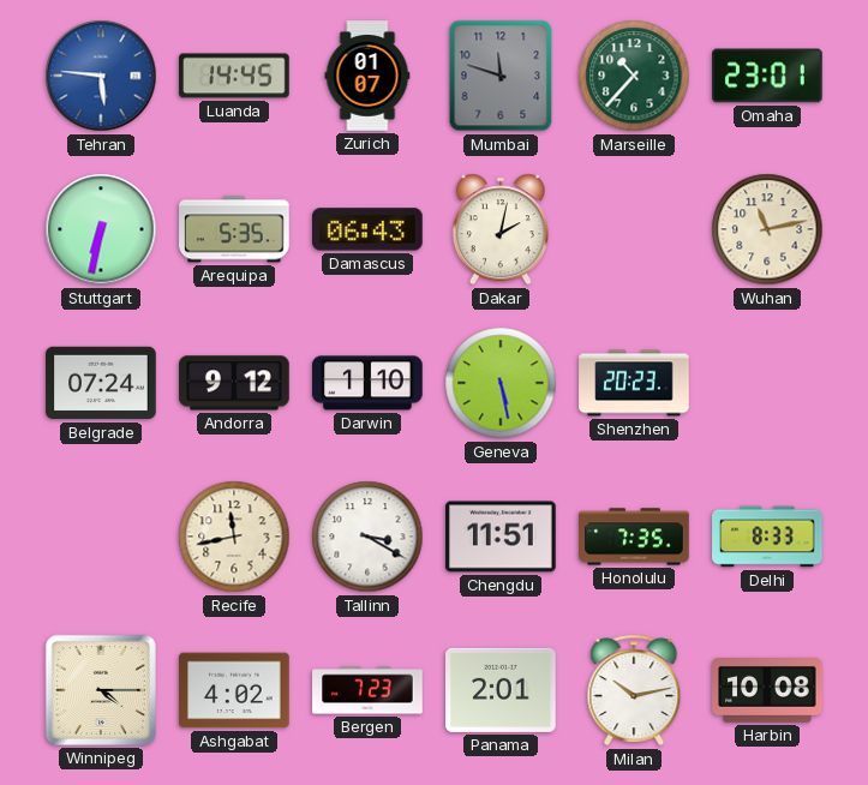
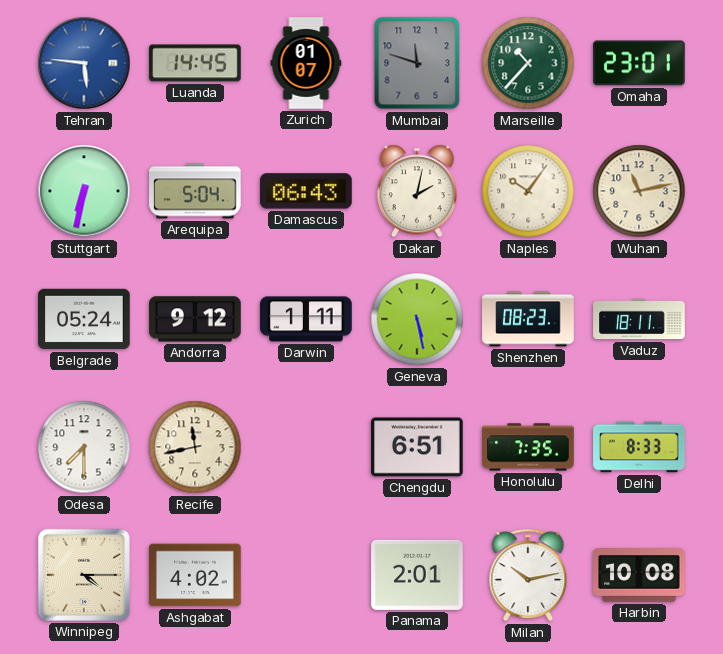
Arequipa: 5:35 -> 5:04
Naples: none -> 10:06
Belgrade: 07:24 -> 05:24
Darwin: 1:10 -> 1:11
Shenzhen: 20:23 -> 08:23
Vaduz: none -> 18:11
Odesa: none -> 7:30
Tallinn: 3:20 -> none
Chengdu: 11:51 -> 6:51
Bergen: 7:23 -> none
